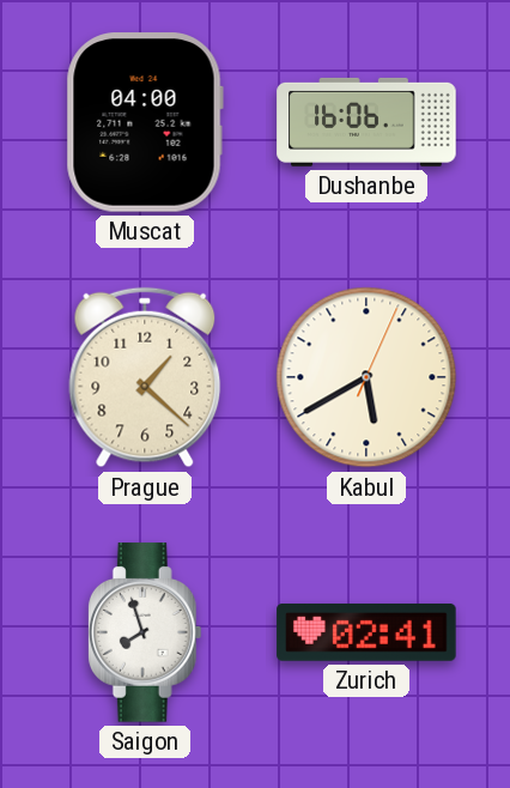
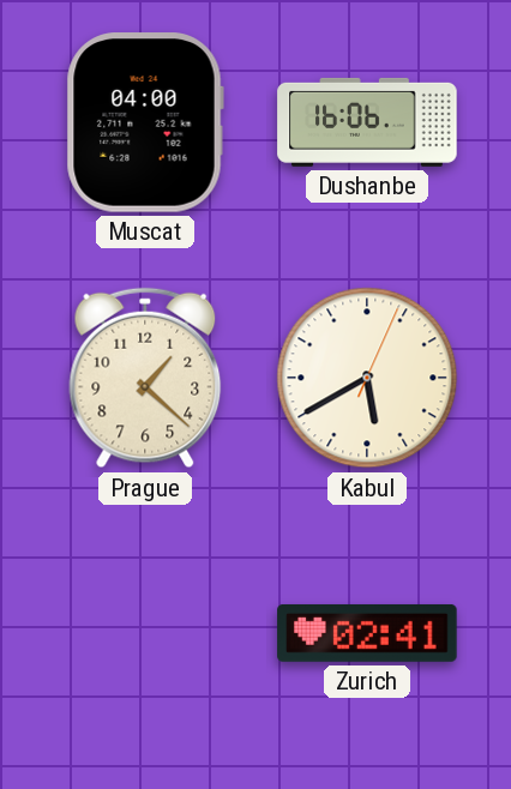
Saigon: 7:57 -> none
